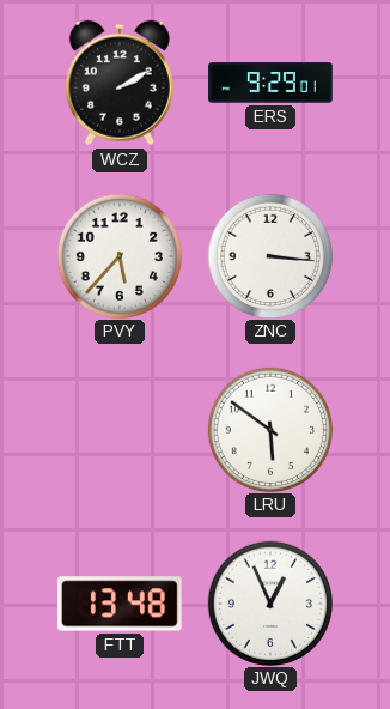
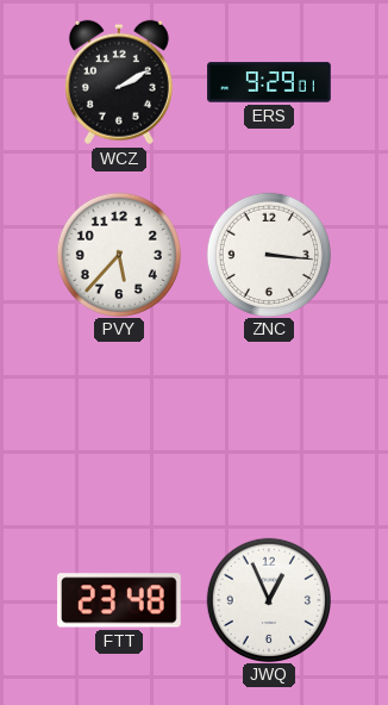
LRU: 5:51 -> none
FTT: 13:48 -> 23:48
